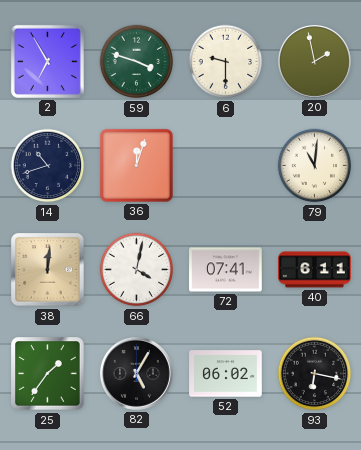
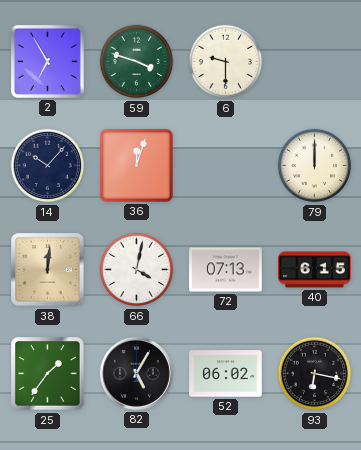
20: 1:58 -> none
14: 10:42 -> 10:07
79: 11:01 -> 12:00
72: 07:41 -> 07:13
40: 6:11 -> 6:15
